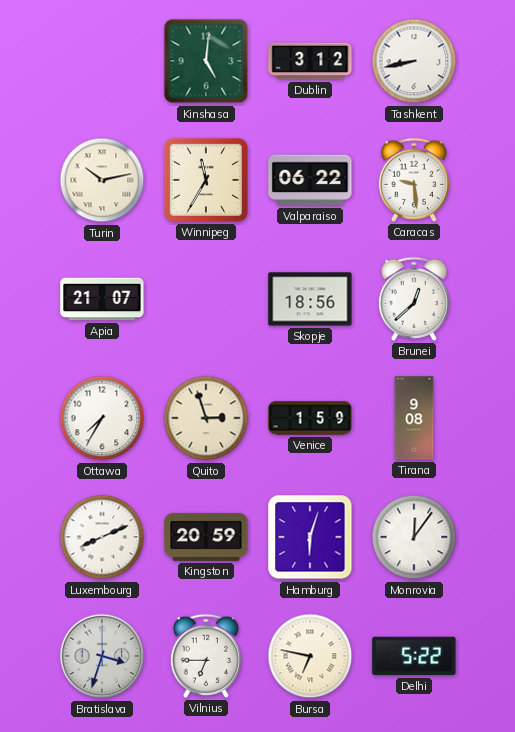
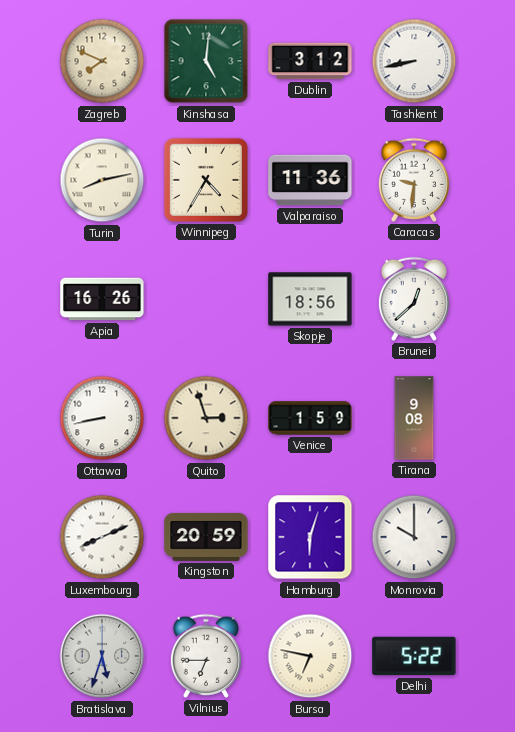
Zagreb: none -> 7:49
Turin: 10:13 -> 8:13
Winnipeg: 11:35 -> 4:35
Valparaiso: 06:22 -> 11:36
Caracas: 9:29 -> 9:31
Apia: 21:07 -> 16:26
Ottawa: 7:35 -> 8:43
Monrovia: 12:06 -> 10:00
Bratislava: 3:33 -> 5:33
